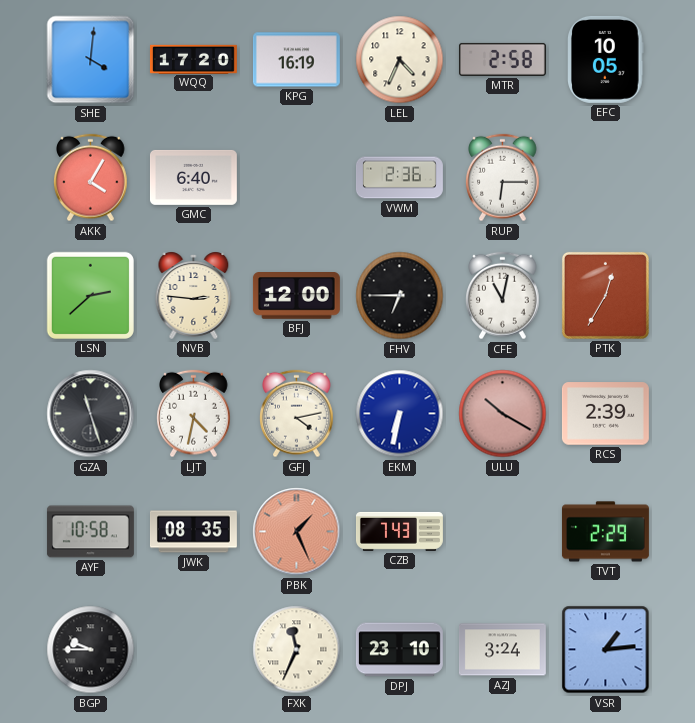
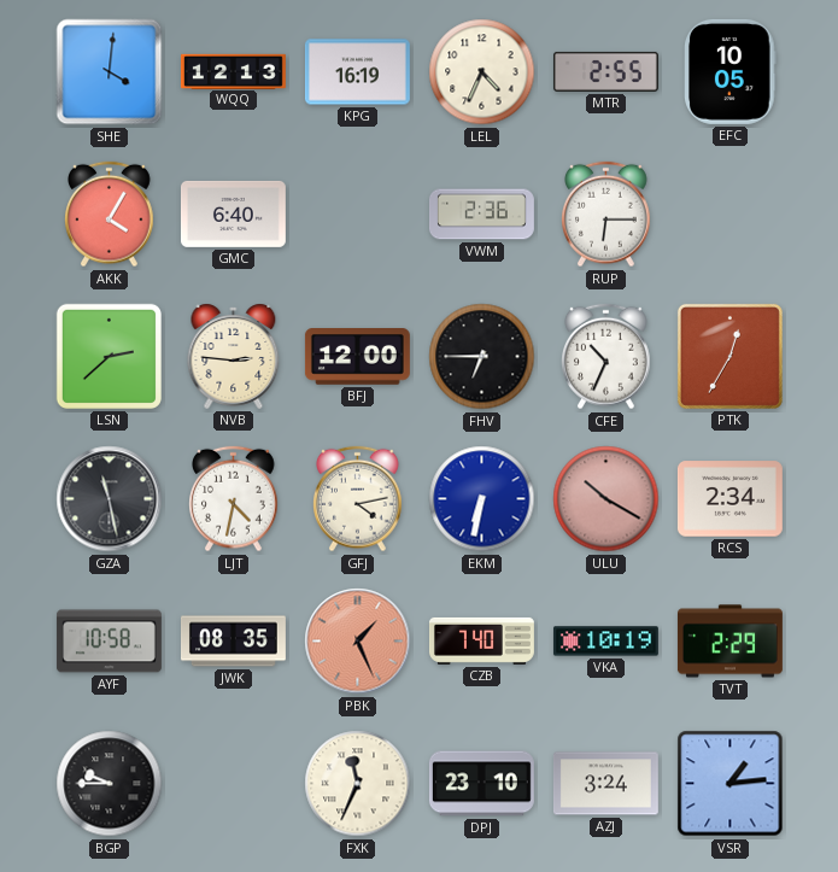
WQQ: 17:20 -> 12:13
MTR: 2:58 -> 2:55
CFE: 11:02 -> 10:34
GZA: 11:27 -> 11:28
RCS: 2:39 -> 2:34
CZB: 7:43 -> 7:40
VKA: none -> 10:19
